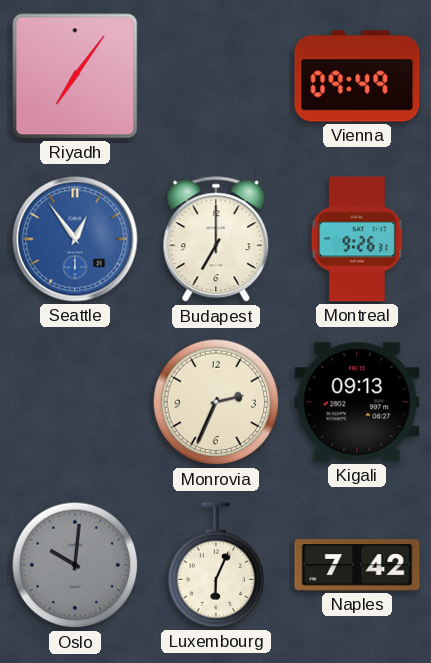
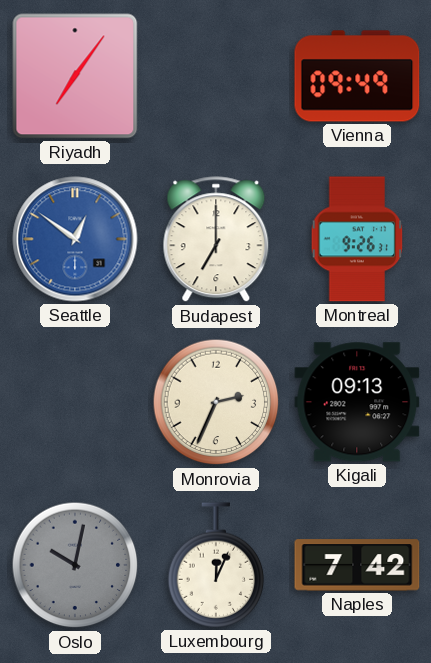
Seattle: 12:54 -> 12:51
Oslo: 10:01 -> 10:02
Luxembourg: 6:04 -> 12:04
